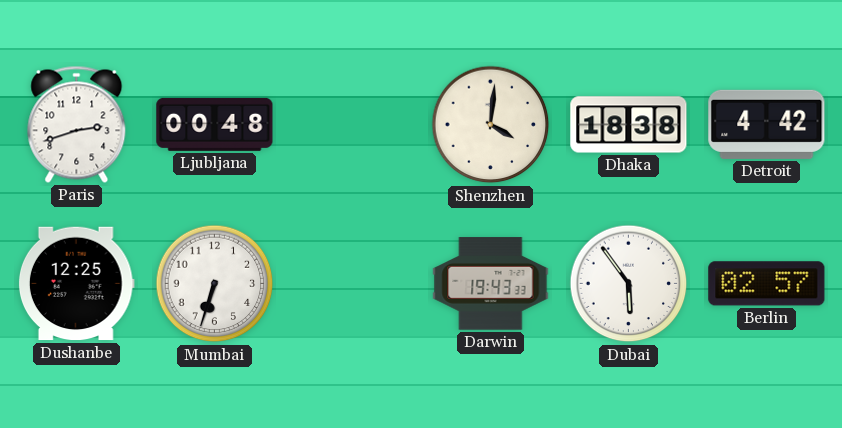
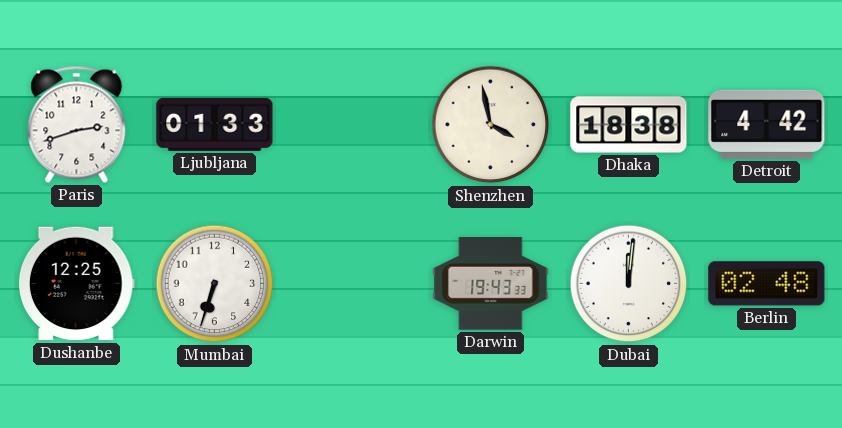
Ljubljana: 00:48 -> 01:33
Shenzhen: 4:01 -> 3:58
Dubai: 5:54 -> 12:01
Berlin: 02:57 -> 02:48
